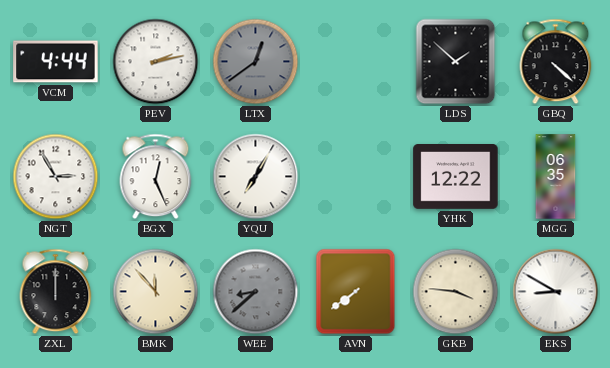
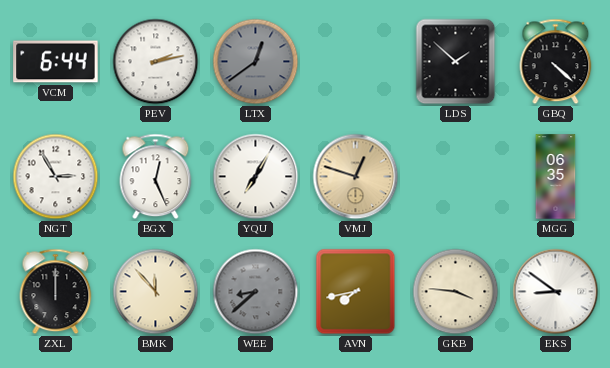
VCM: 4:44 -> 6:44
VMJ: none -> 12:48
YHK: 12:22 -> none
AVN: 7:39 -> 7:43
EKS: 8:50 -> 8:51
